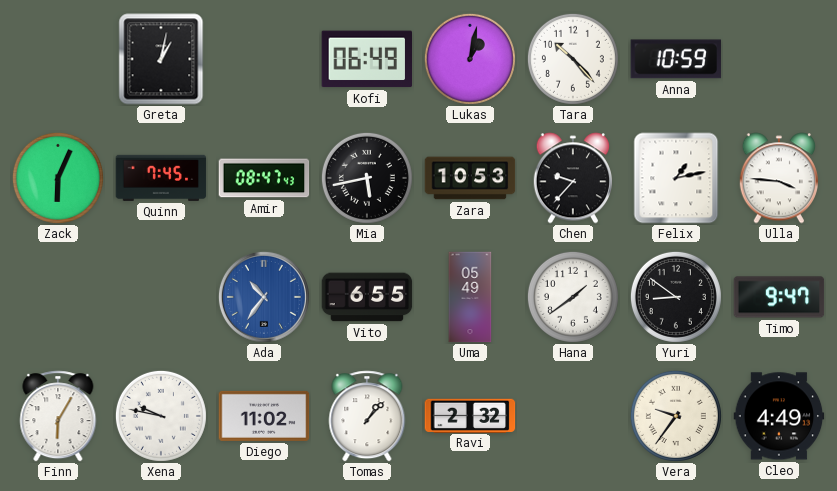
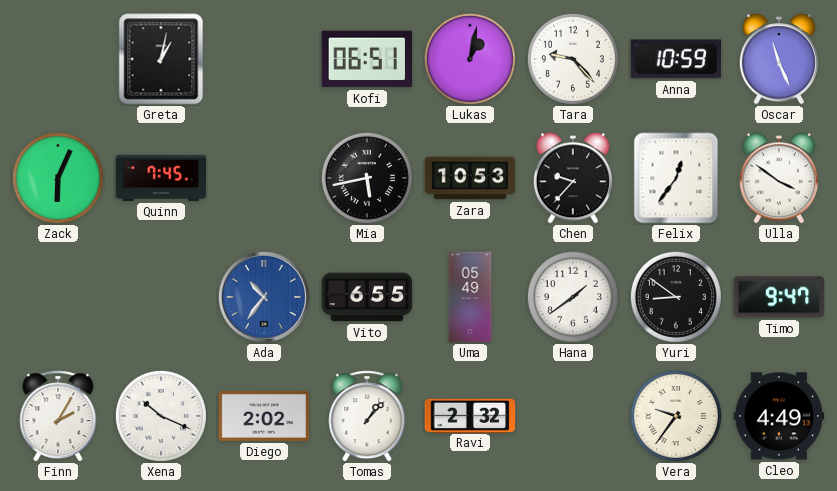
Kofi: 06:49 -> 06:51
Tara: 10:23 -> 9:23
Oscar: none -> 11:26
Amir: 08:47 -> none
Felix: 1:13 -> 12:36
Ulla: 3:46 -> 3:51
Finn: 6:05 -> 2:05
Xena: 9:47 -> 10:19
Diego: 11:02 -> 2:02
